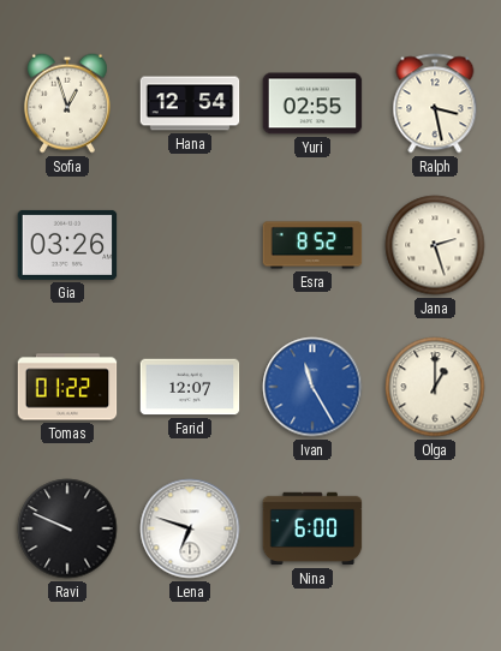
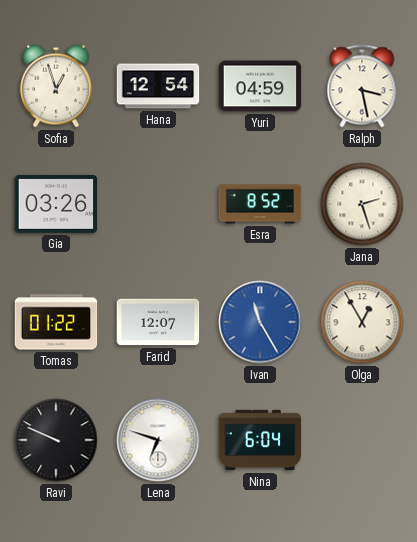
Yuri: 02:55 -> 04:59
Olga: 1:00 -> 12:55
Nina: 6:00 -> 6:04
